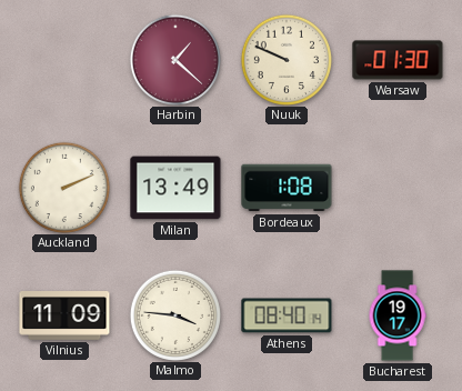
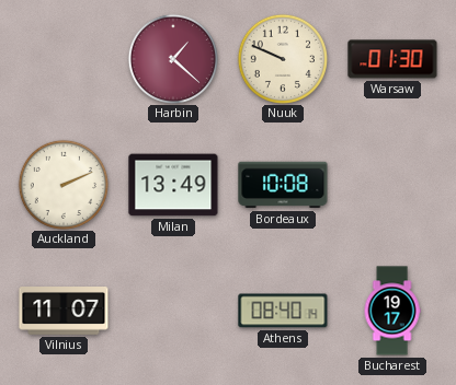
Bordeaux: 1:08 -> 10:08
Vilnius: 11:09 -> 11:07
Malmo: 3:46 -> none
